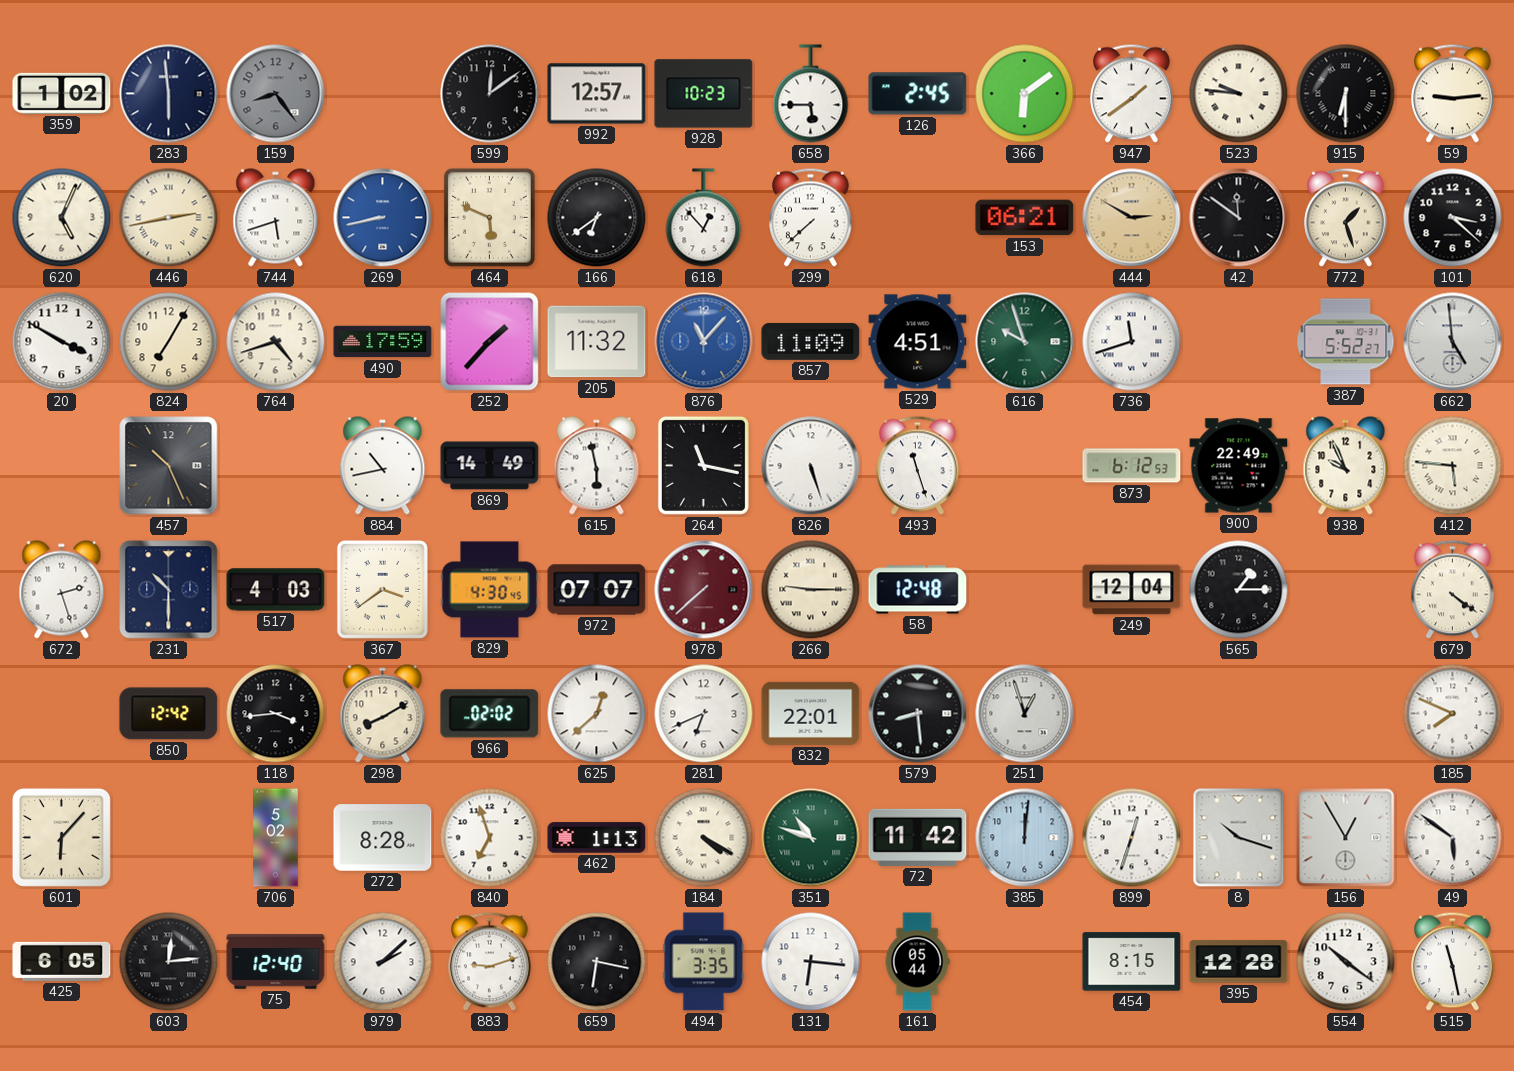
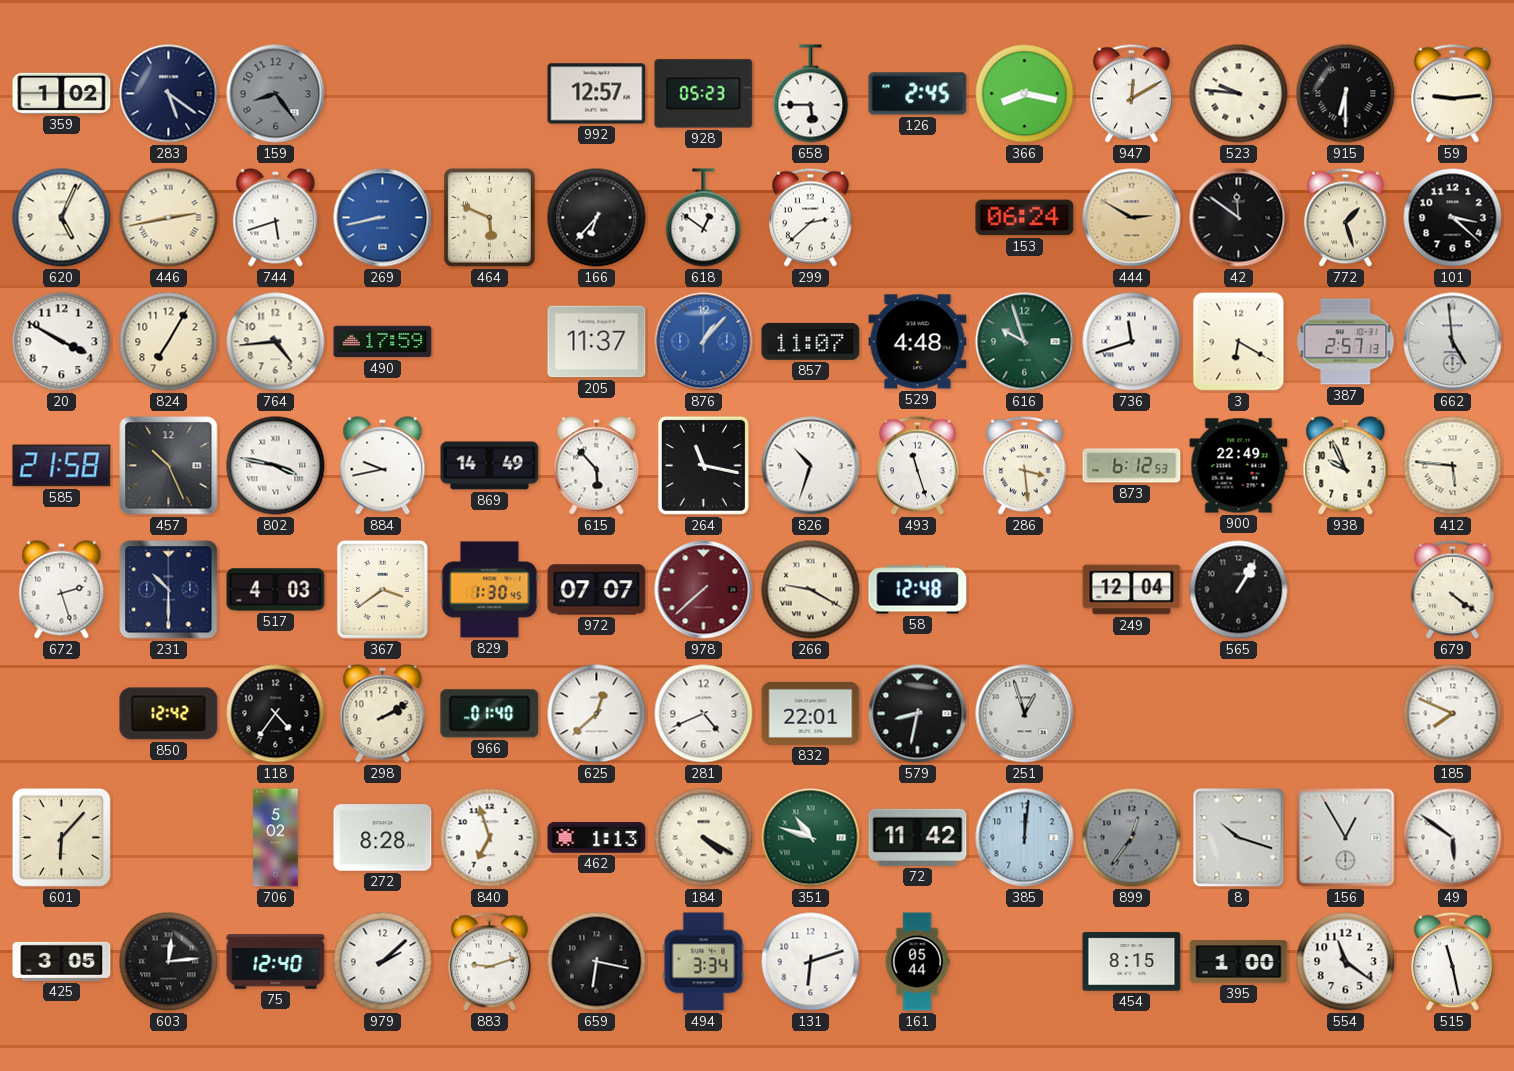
283: 5:59 -> 5:21
599: 12:09 -> none
928: 10:23 -> 05:23
366: 6:09 -> 8:17
947: 1:39 -> 12:10
166: 6:39 -> 6:37
618: 12:53 -> 12:51
299: 7:38 -> 2:38
153: 06:21 -> 06:24
764: 4:42 -> 4:44
252: 1:37 -> none
205: 11:32 -> 11:37
876: 11:07 -> 1:07
857: 11:09 -> 11:07
529: 4:51 -> 4:48
3: none -> 6:20
387: 5:52 -> 2:57
585: none -> 21:58
802: none -> 3:47
884: 10:43 -> 9:43
615: 5:58 -> 5:53
826: 5:27 -> 10:33
286: none -> 3:29
829: 4:30 -> 1:30
266: 9:15 -> 9:20
565: 1:15 -> 1:05
118: 3:44 -> 4:36
298: 8:10 -> 2:10
966: 02:02 -> 01:40
281: 6:41 -> 4:41
579: 8:29 -> 8:32
899: 12:33 -> 12:36
899 dial: white -> grey
425: 6:05 -> 3:05
494: 3:35 -> 3:34
131: 6:16 -> 6:12
395: 12:28 -> 1:00
554: 10:21 -> 11:21
